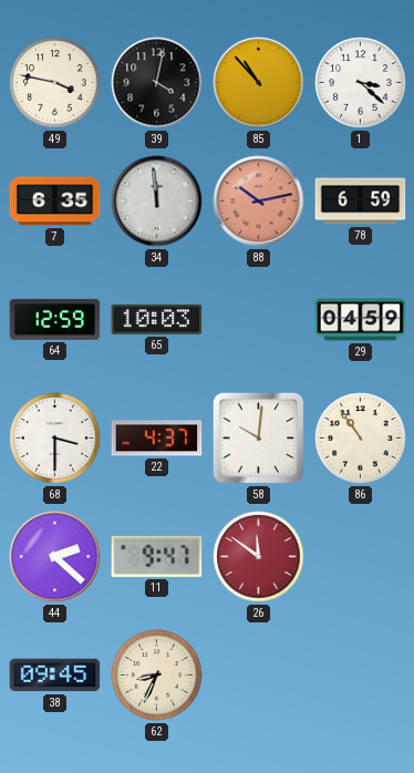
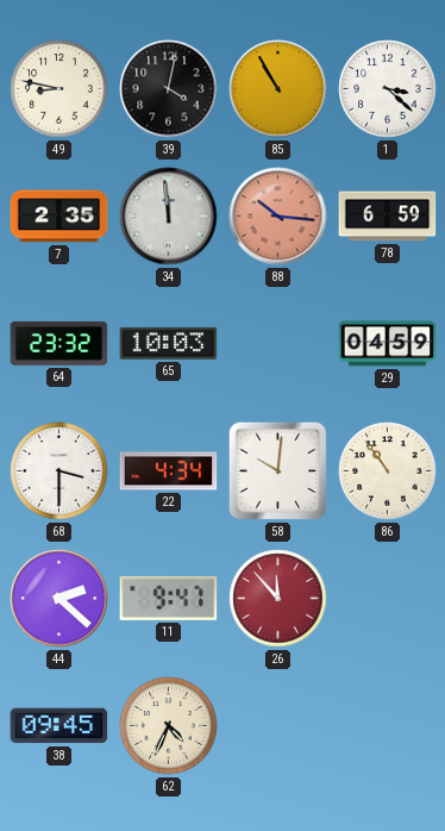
49: 3:47 -> 8:47
85: 10:53 -> 10:55
7: 6:35 -> 2:35
88: 10:13 -> 10:16
64: 12:59 -> 23:32
22: 4:37 -> 4:34
26: 11:51 -> 11:53
62: 8:34 -> 4:34
